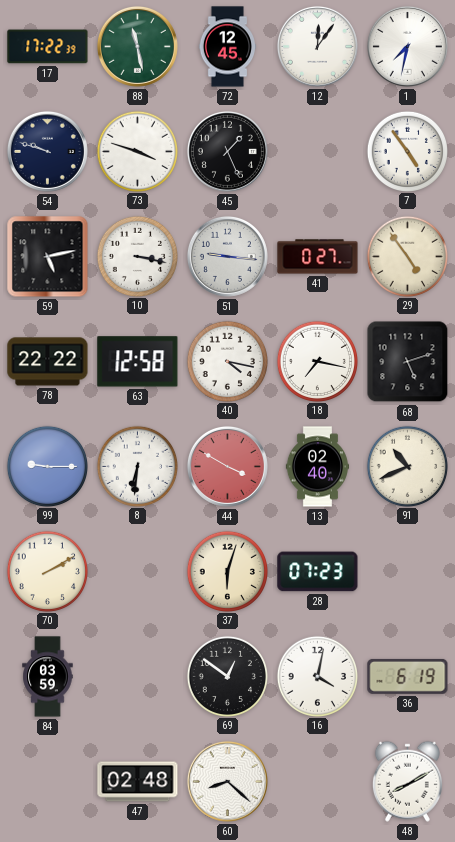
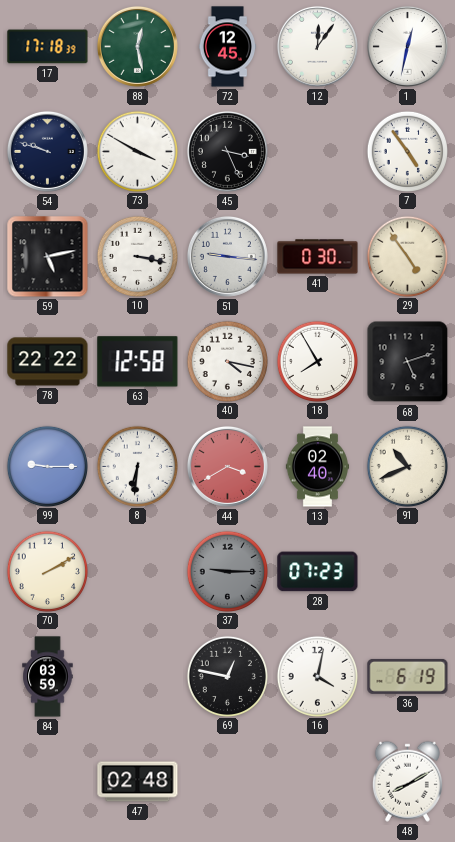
17: 17:22 -> 17:18
88: 11:28 -> 12:28
1: 7:32 -> 12:32
73: 3:48 -> 3:50
45: 1:26 -> 3:26
41: 0:27 -> 0:30
18: 7:17 -> 7:55
44: 3:50 -> 3:40
37: 6:03 -> 9:15
37 dial: cream -> grey
69: 12:51 -> 12:47
60: 8:22 -> none
